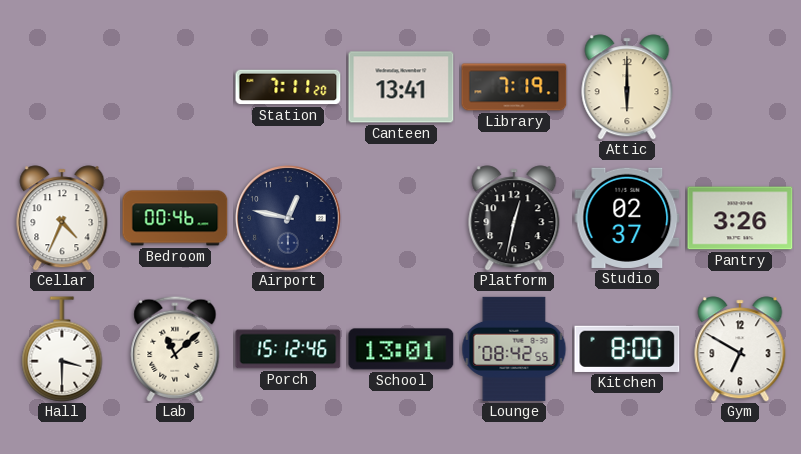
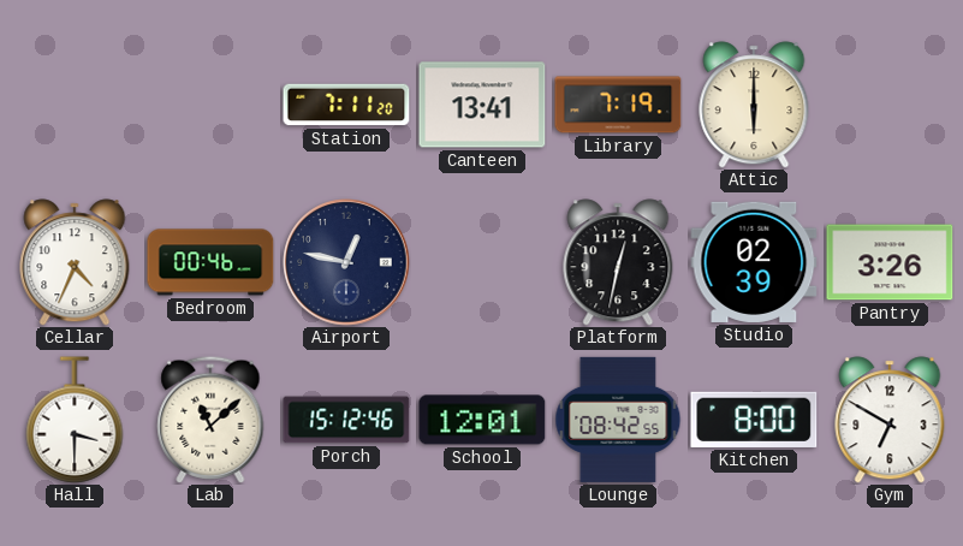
Studio: 02:37 -> 02:39
School: 13:01 -> 12:01
